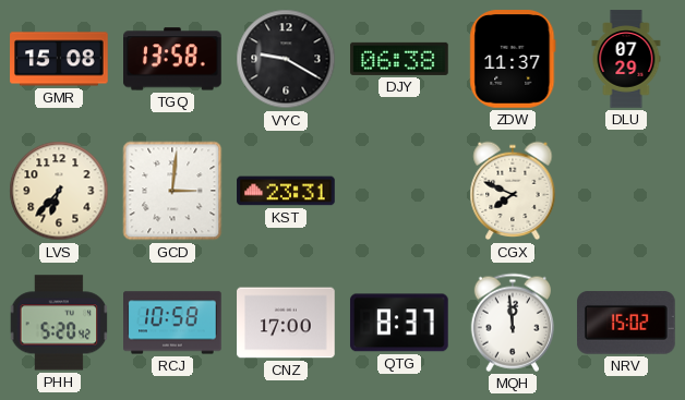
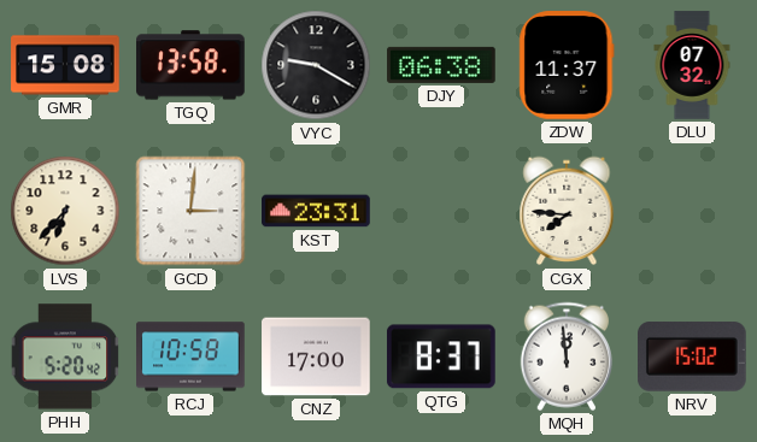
DLU: 07:29 -> 07:32
CGX: 7:49 -> 7:46
